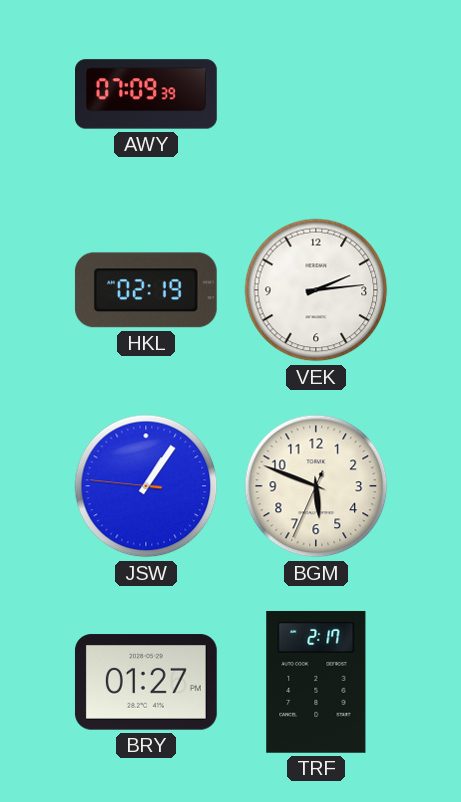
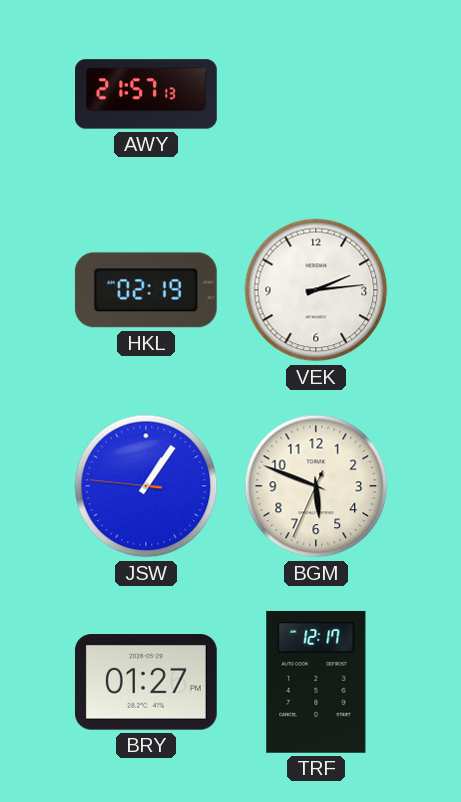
AWY: 07:09 -> 21:57
TRF: 2:17 -> 12:17
